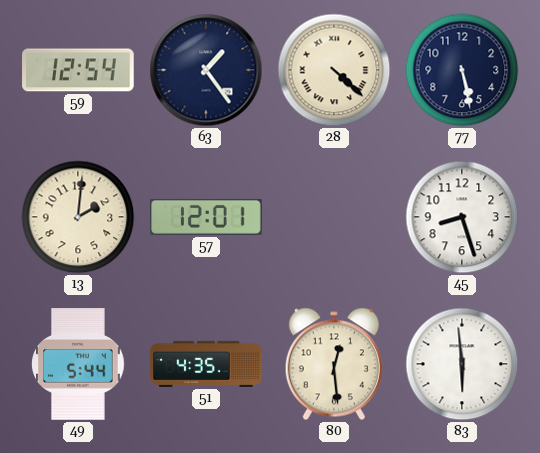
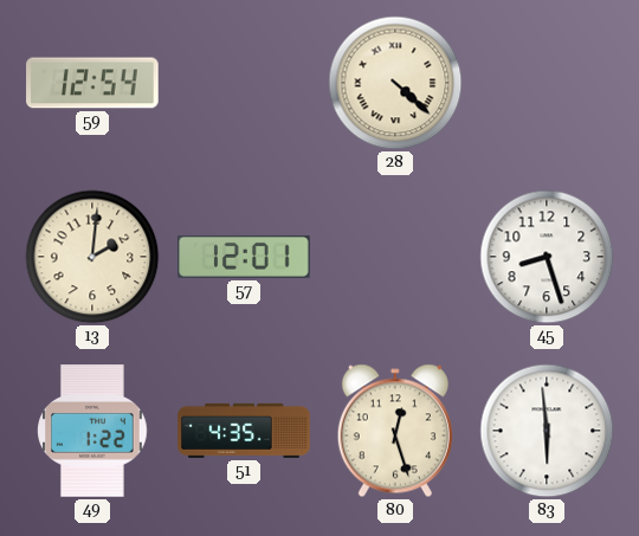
63: 1:24 -> none
77: 5:28 -> none
49: 5:44 -> 1:22
80: 12:29 -> 12:27
